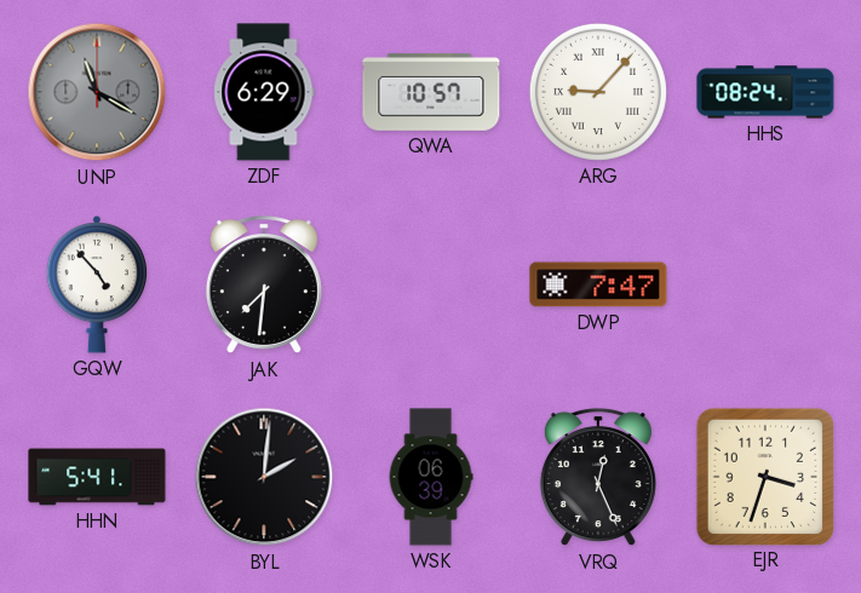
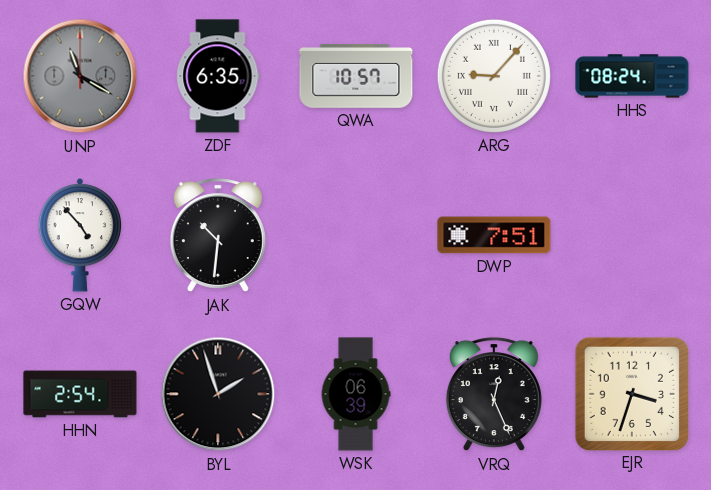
ZDF: 6:29 -> 6:35
JAK: 7:31 -> 10:31
DWP: 7:47 -> 7:51
HHN: 5:41 -> 2:54
BYL: 2:01 -> 1:57
